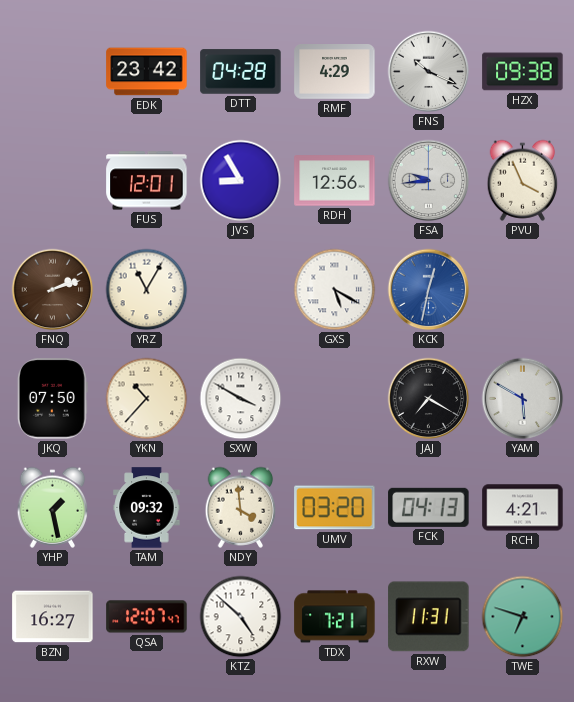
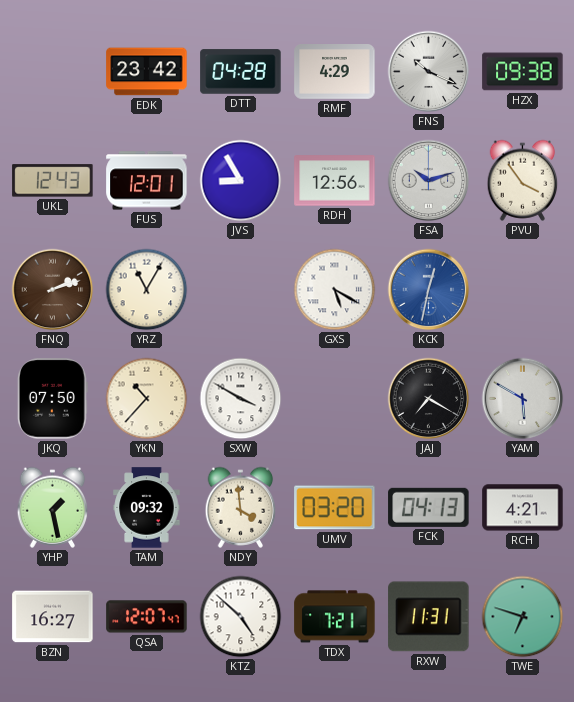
UKL: none -> 12:43
FSA: 9:44 -> 10:12
PVU: 3:56 -> 3:54
